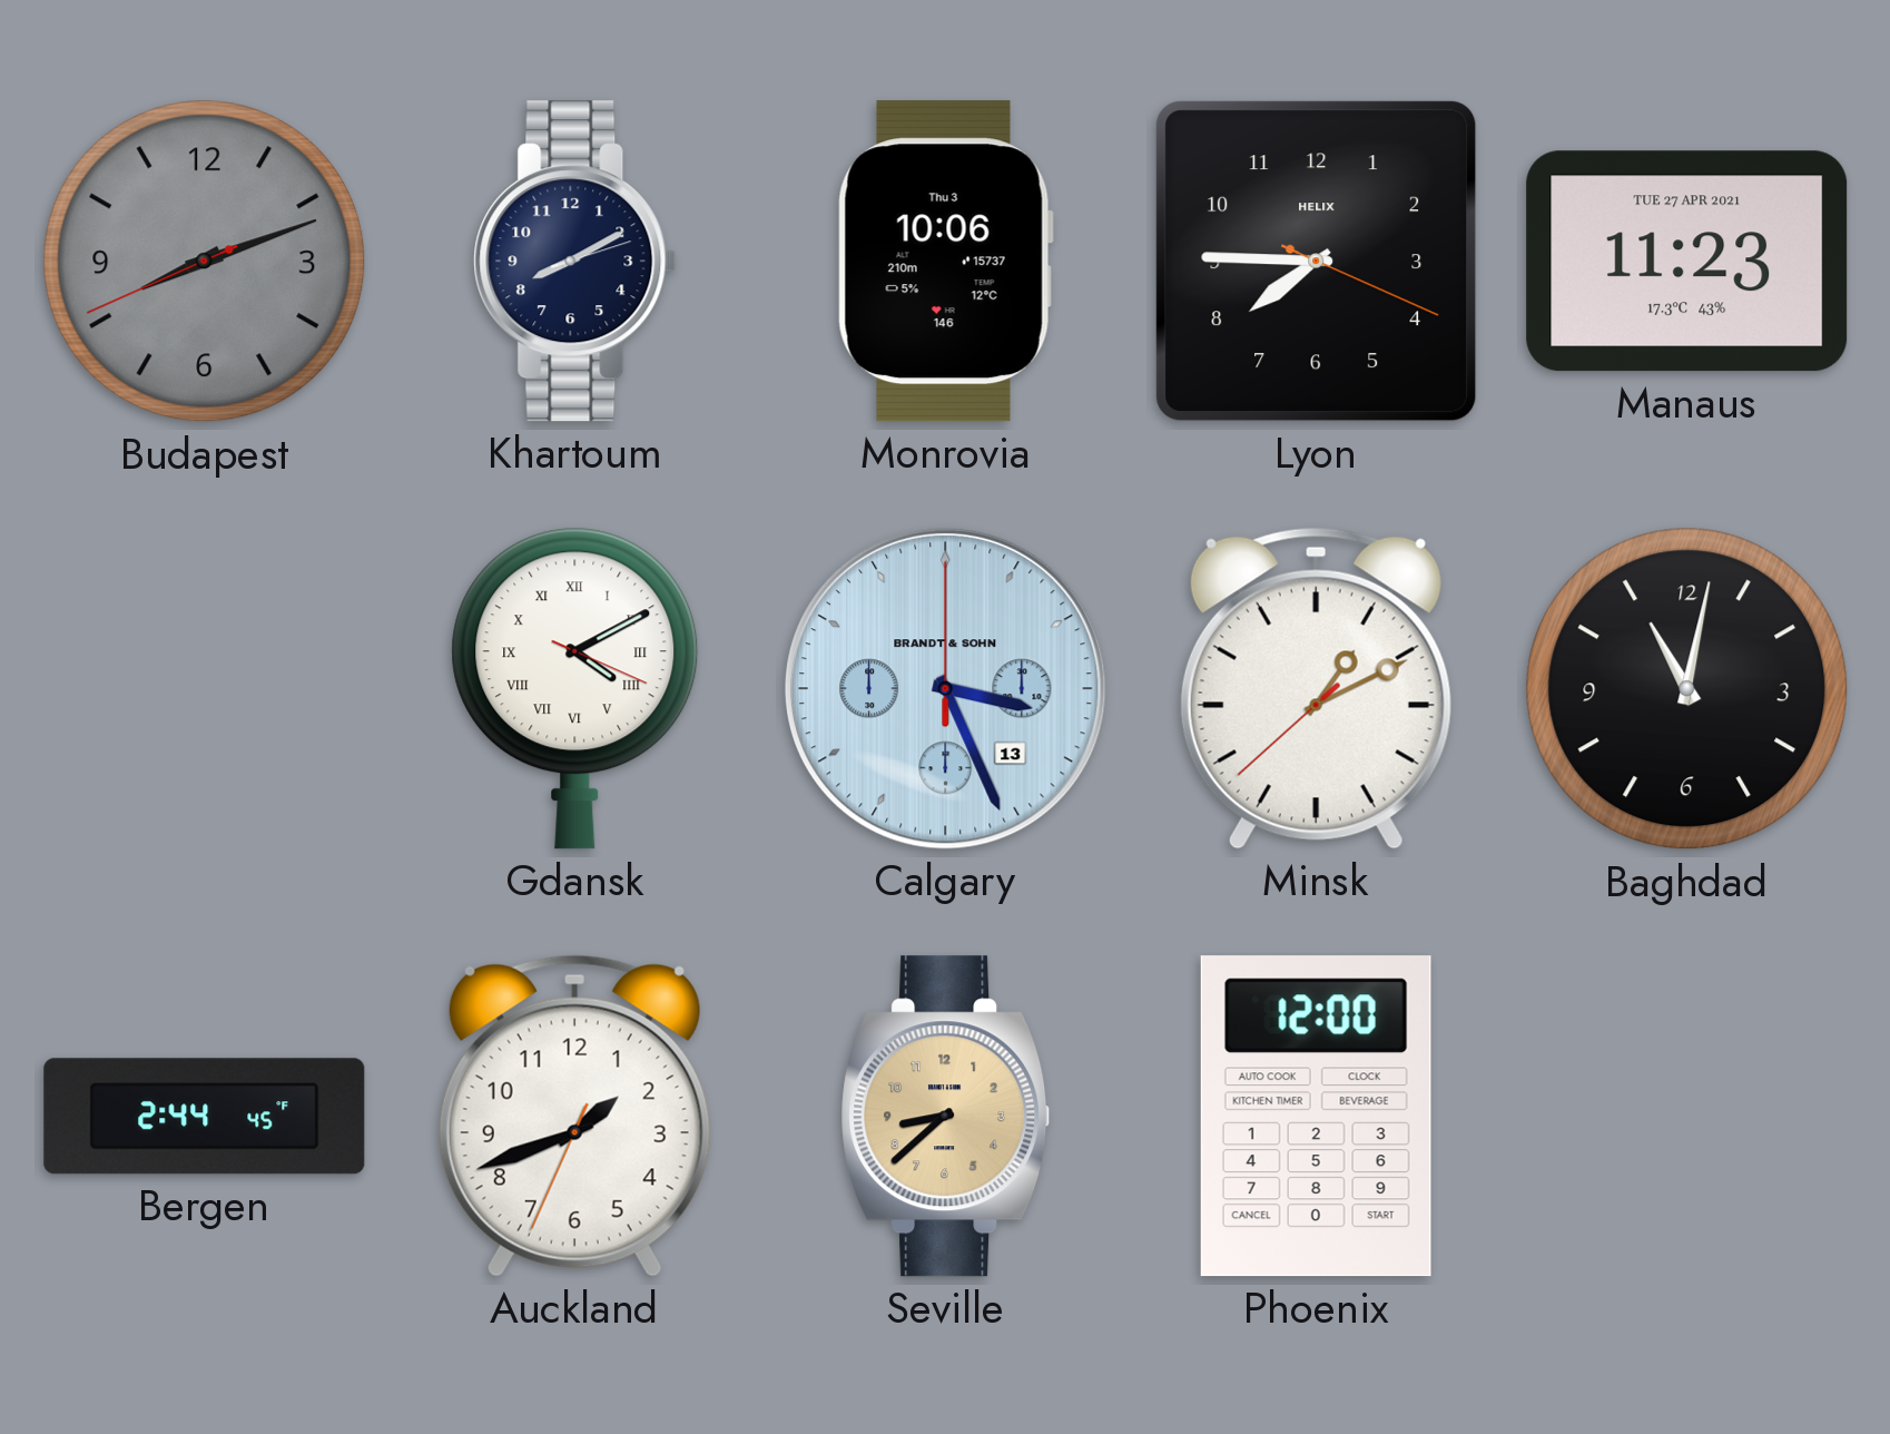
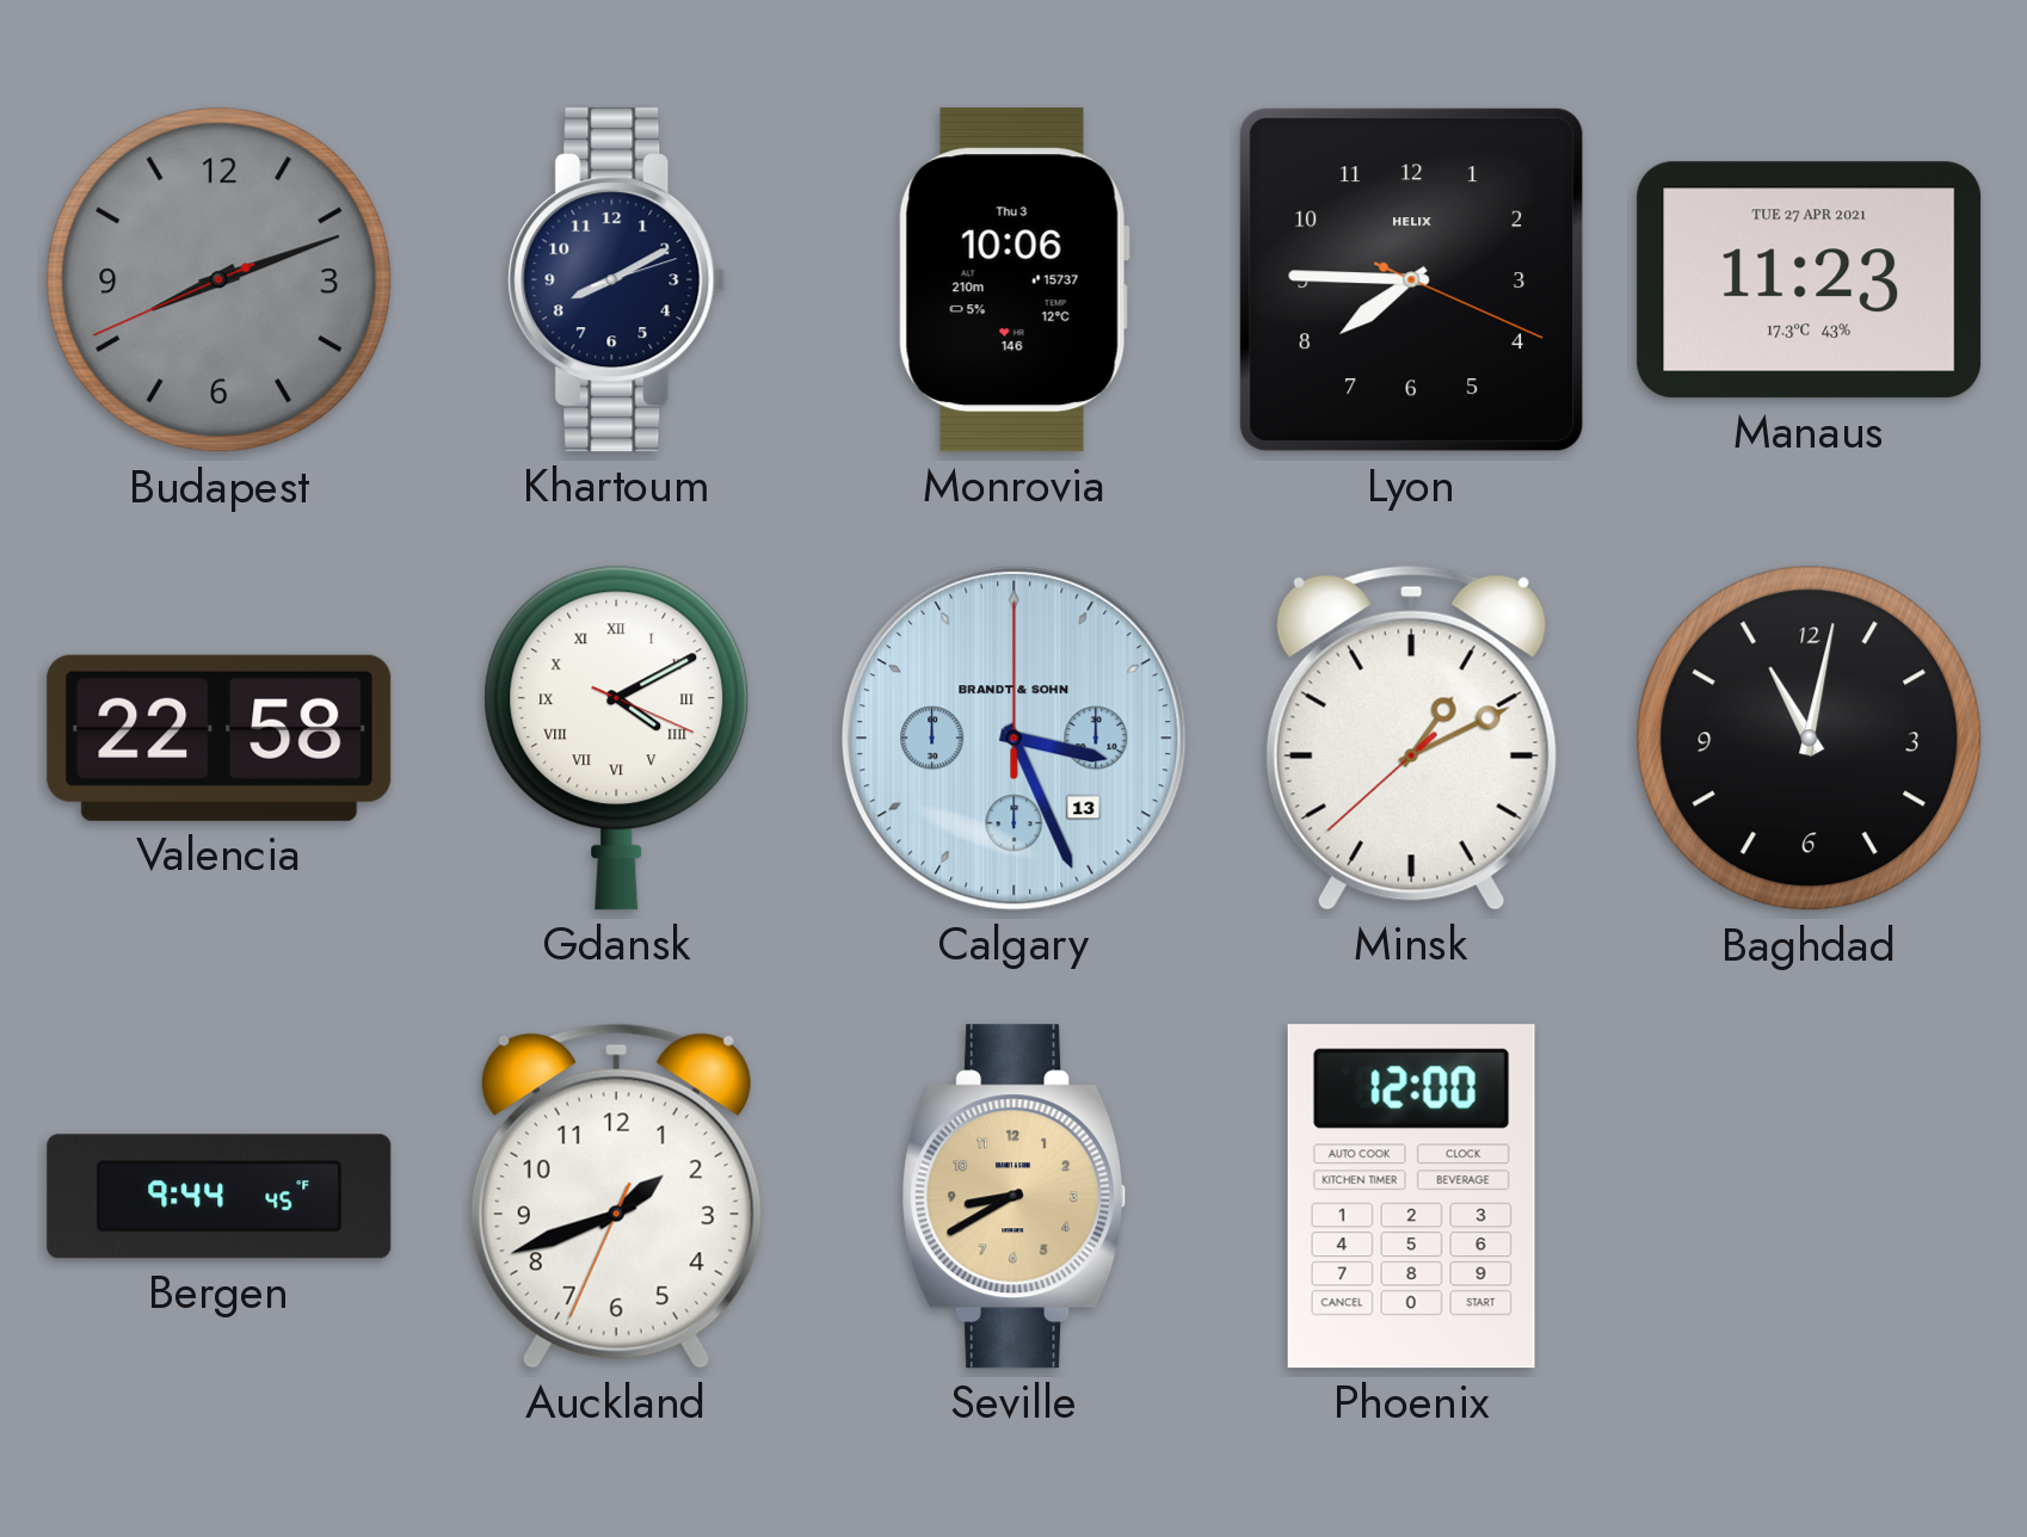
Valencia: none -> 22:58
Bergen: 2:44 -> 9:44
Seville: 8:38 -> 8:40
